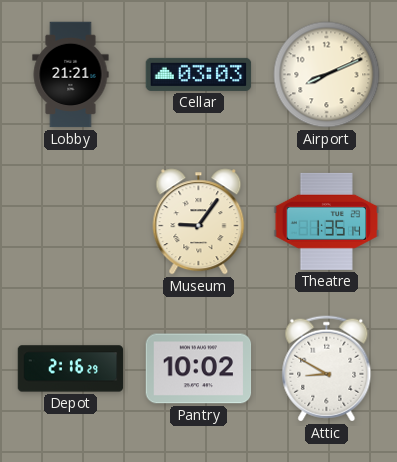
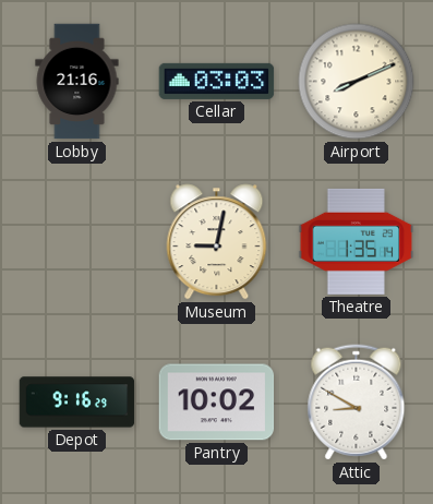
Lobby: 21:21 -> 21:16
Museum: 9:06 -> 9:02
Depot: 2:16 -> 9:16
